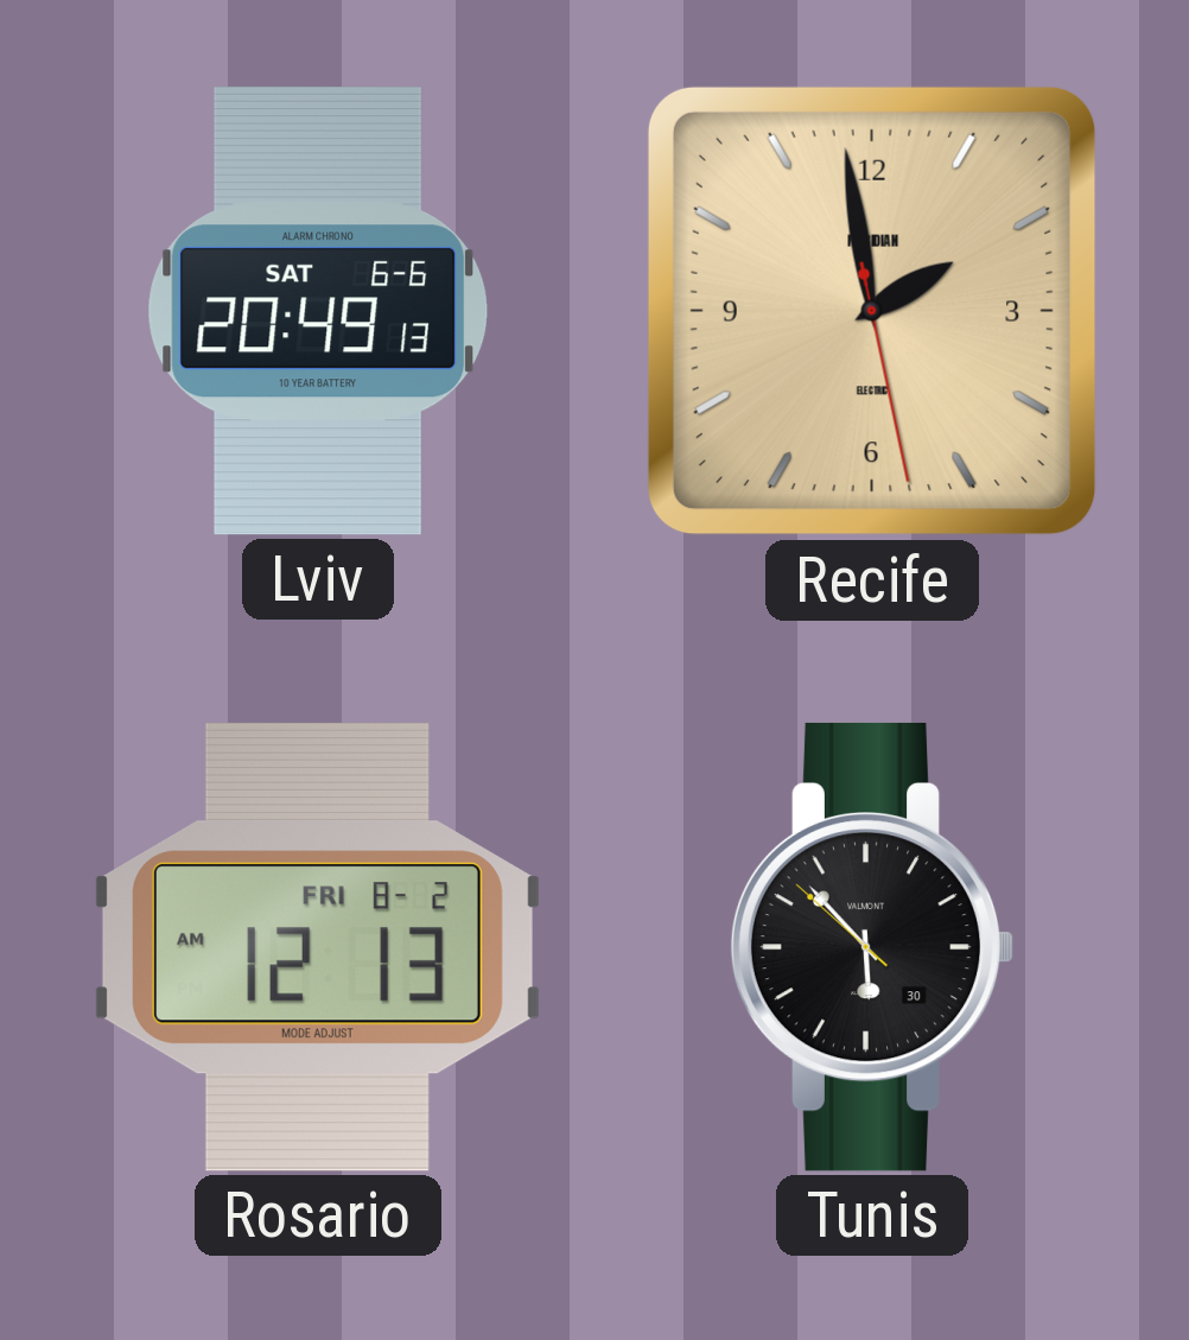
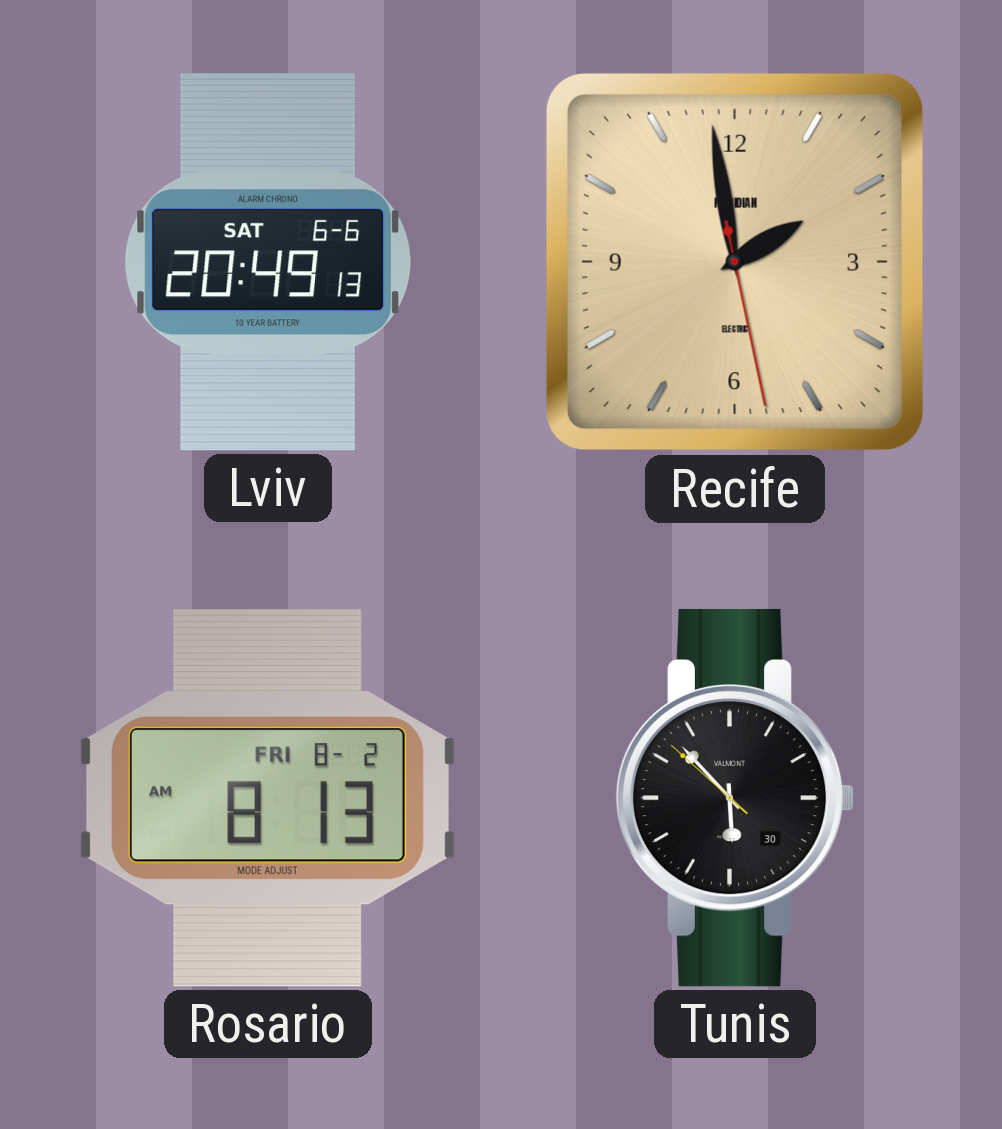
Rosario: 12:13 -> 8:13
